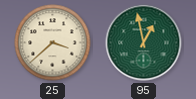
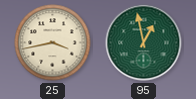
25: 3:38 -> 3:43
